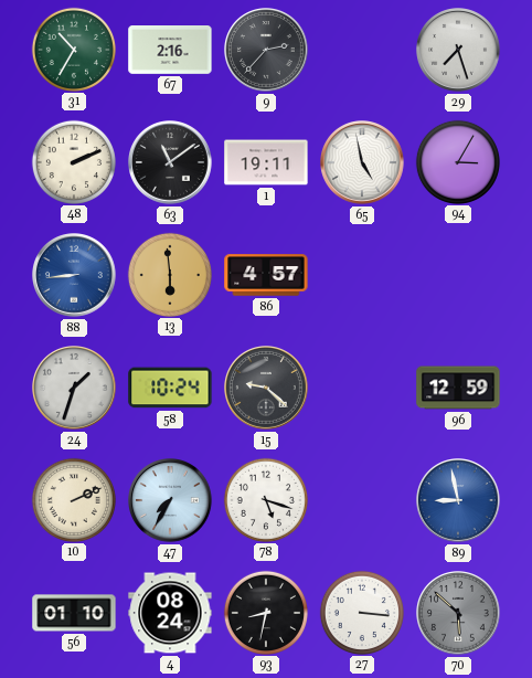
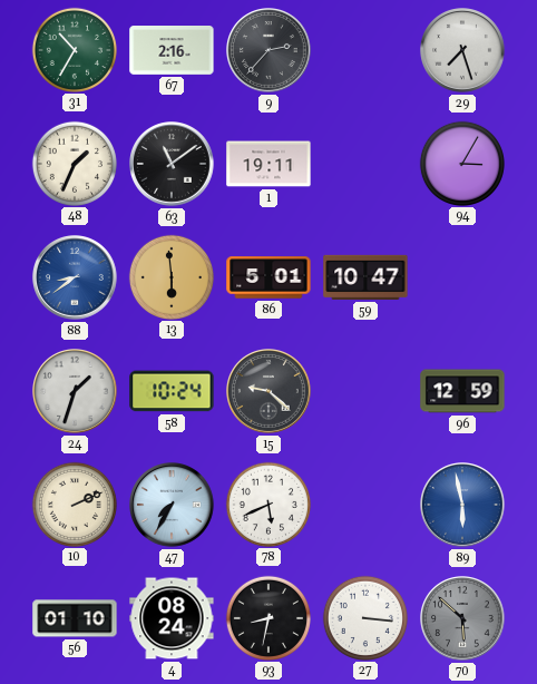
48: 2:11 -> 1:34
65: 4:58 -> none
88: 8:44 -> 8:39
86: 4:57 -> 5:01
59: none -> 10:47
78: 5:18 -> 5:41
89: 8:58 -> 5:58
